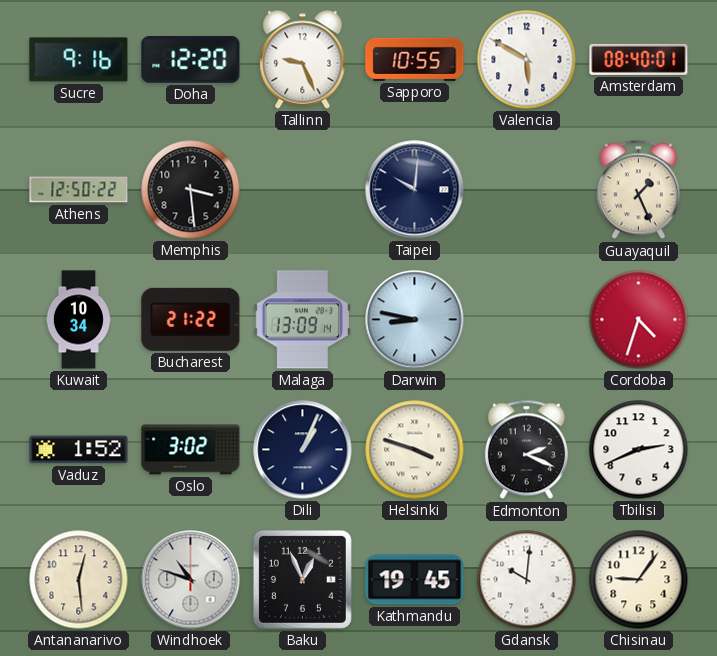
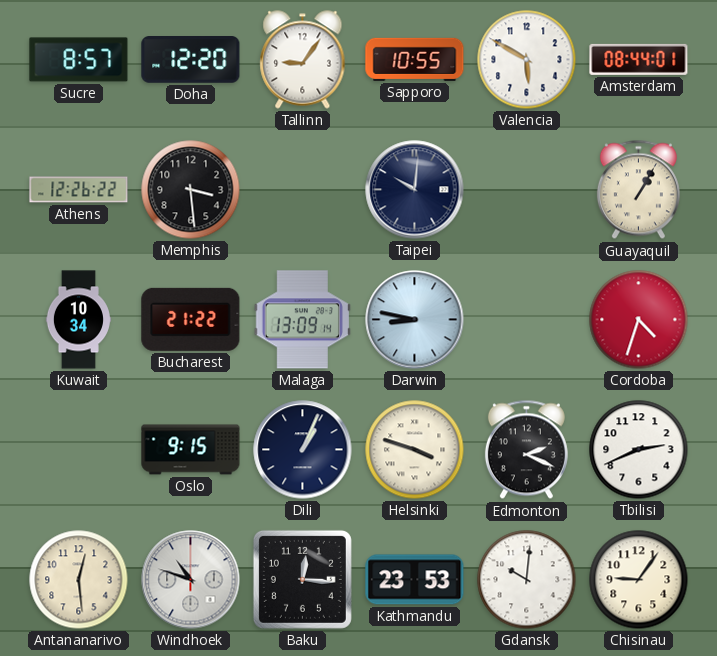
Sucre: 9:16 -> 8:57
Tallinn: 9:26 -> 9:06
Amsterdam: 08:40 -> 08:44
Athens: 12:50 -> 12:26
Guayaquil: 1:26 -> 1:05
Vaduz: 1:52 -> none
Oslo: 3:02 -> 9:15
Baku: 12:56 -> 12:16
Kathmandu: 19:45 -> 23:53
